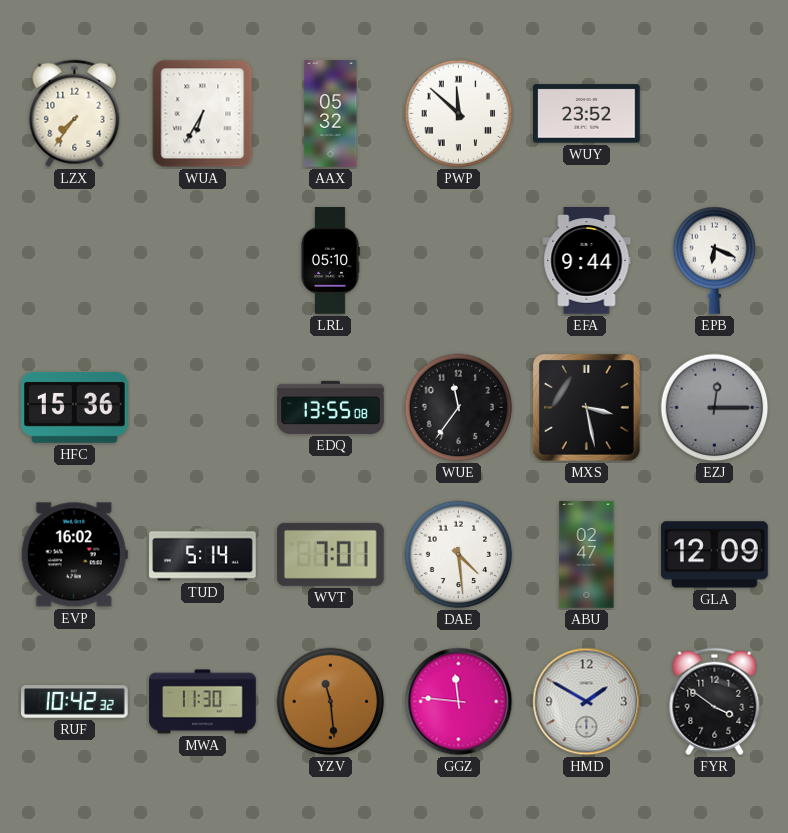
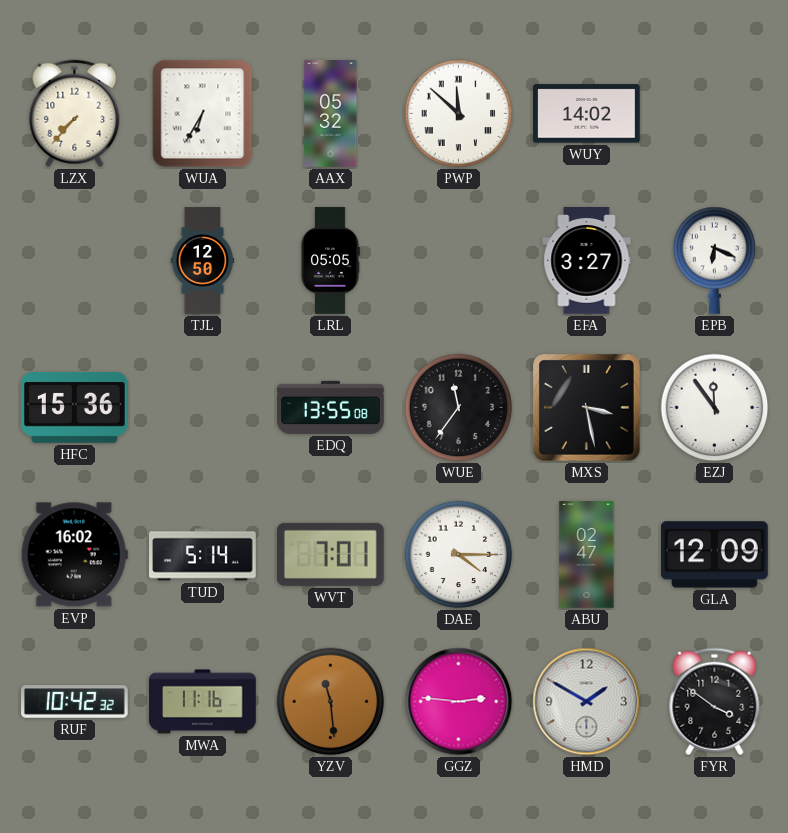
LZX: 7:36 -> 7:37
WUY: 23:52 -> 14:02
TJL: none -> 12:50
LRL: 05:10 -> 05:05
EFA: 9:44 -> 3:27
EZJ: 12:15 -> 11:54
EZJ dial: grey -> white
DAE: 4:29 -> 4:15
MWA: 11:30 -> 11:16
GGZ: 11:46 -> 2:46
